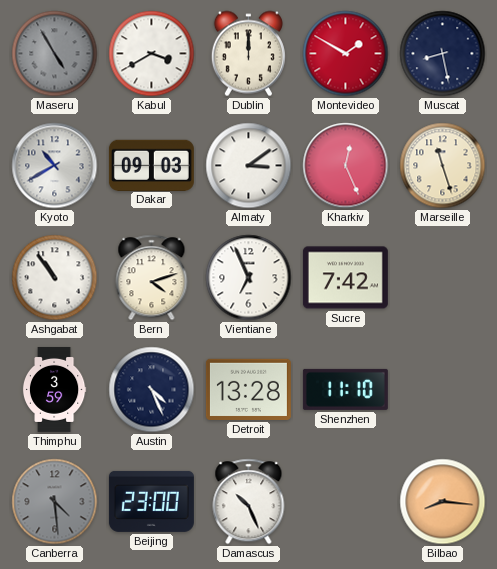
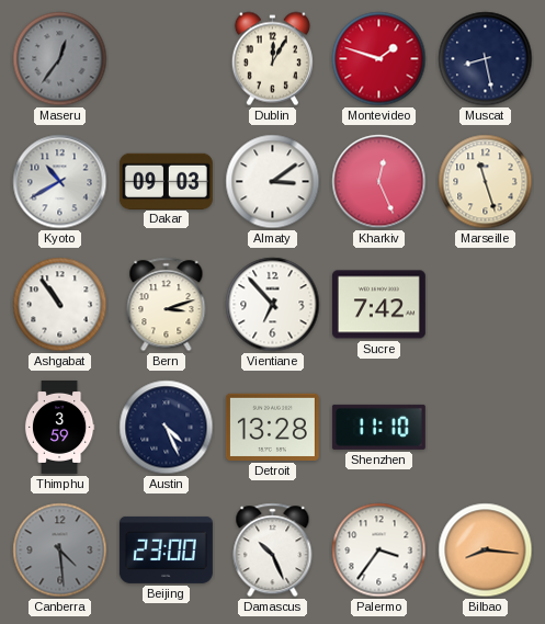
Maseru: 4:55 -> 12:36
Kabul: 3:40 -> none
Dublin: 12:00 -> 12:05
Montevideo: 1:50 -> 1:48
Bern: 4:12 -> 3:12
Vientiane: 6:56 -> 6:53
Palermo: none -> 3:36
